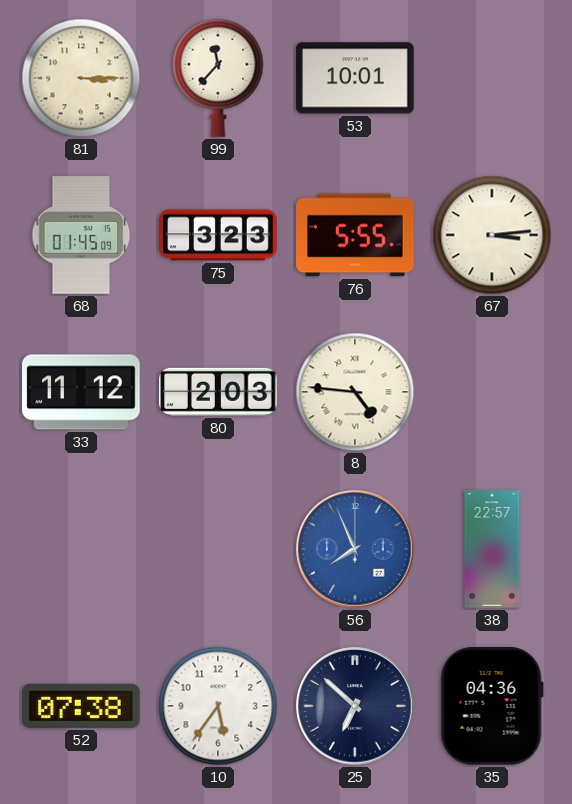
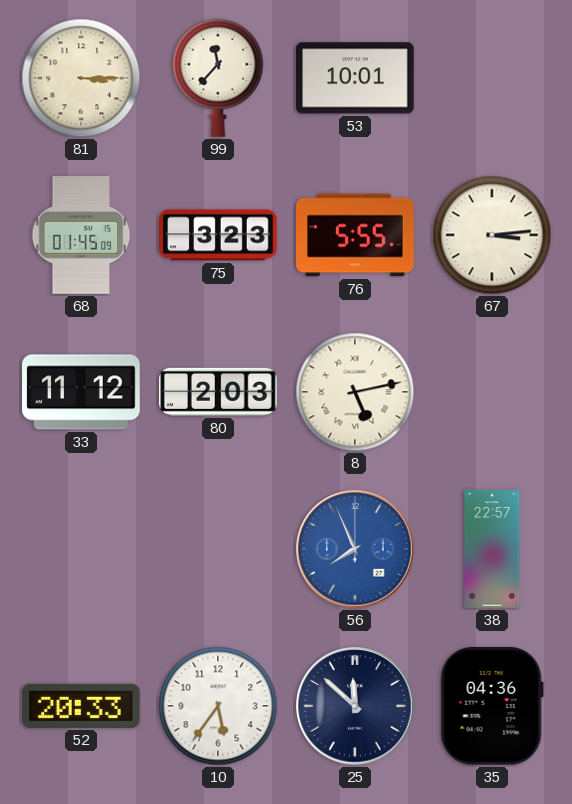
8: 4:46 -> 5:13
52: 07:38 -> 20:33
25: 6:52 -> 11:52
